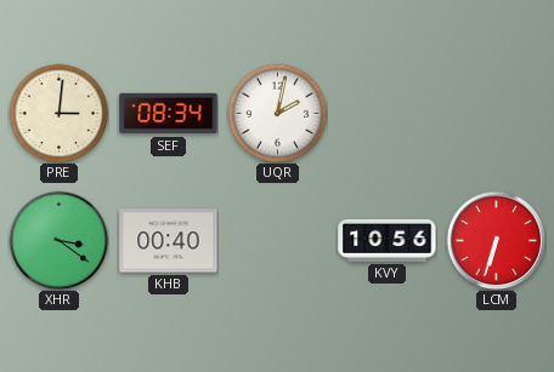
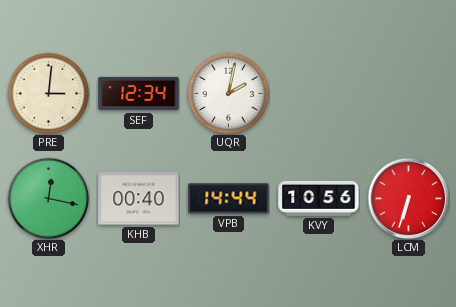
SEF: 08:34 -> 12:34
XHR: 3:21 -> 12:17
VPB: none -> 14:44
